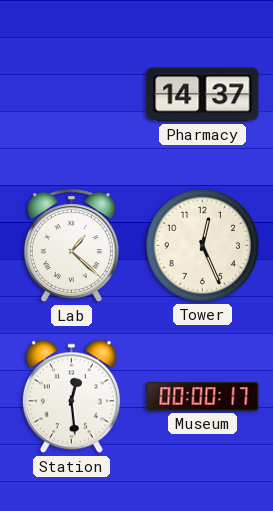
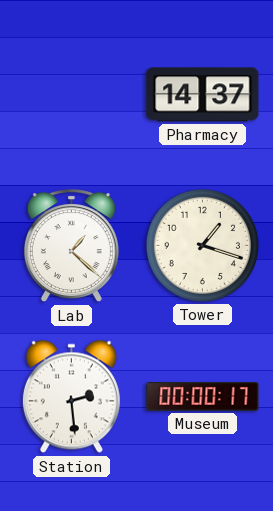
Tower: 12:26 -> 1:18
Station: 12:29 -> 2:29
